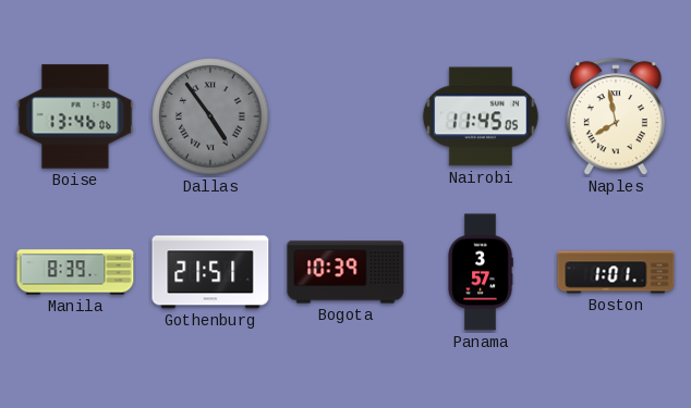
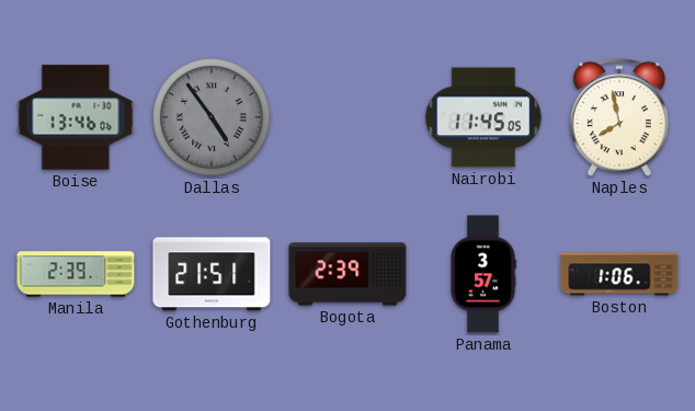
Manila: 8:39 -> 2:39
Bogota: 10:39 -> 2:39
Boston: 1:01 -> 1:06
